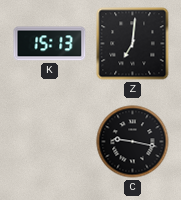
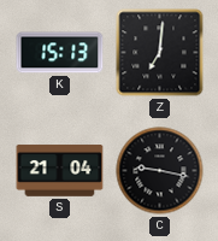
S: none -> 21:04
